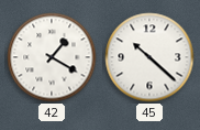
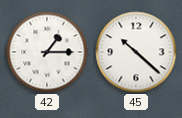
42: 1:20 -> 1:15
